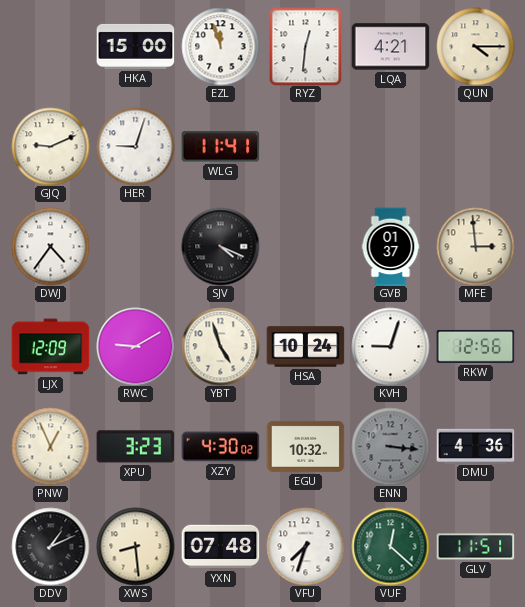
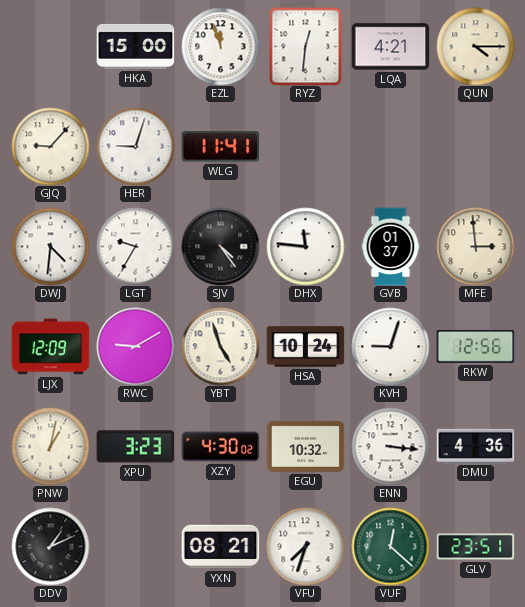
GJQ: 9:11 -> 9:07
DWJ: 4:36 -> 4:31
LGT: none -> 9:35
SJV: 4:19 -> 4:24
DHX: none -> 11:46
PNW: 12:56 -> 1:02
ENN dial: grey -> white
XWS: 8:29 -> none
YXN: 07:48 -> 08:21
GLV: 11:51 -> 23:51
